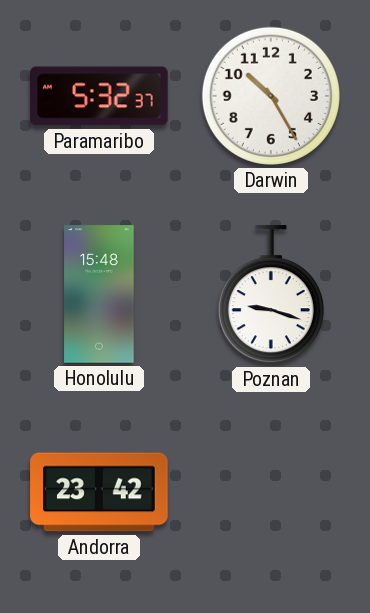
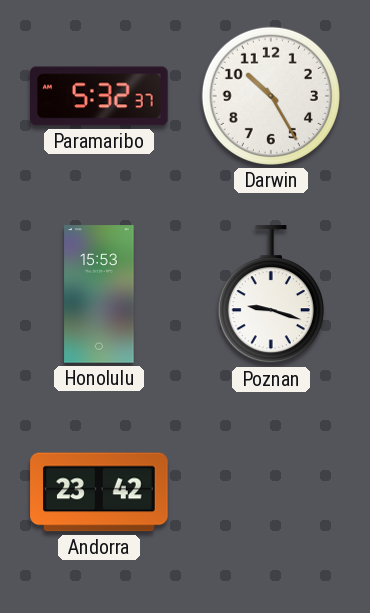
Honolulu: 15:48 -> 15:53
